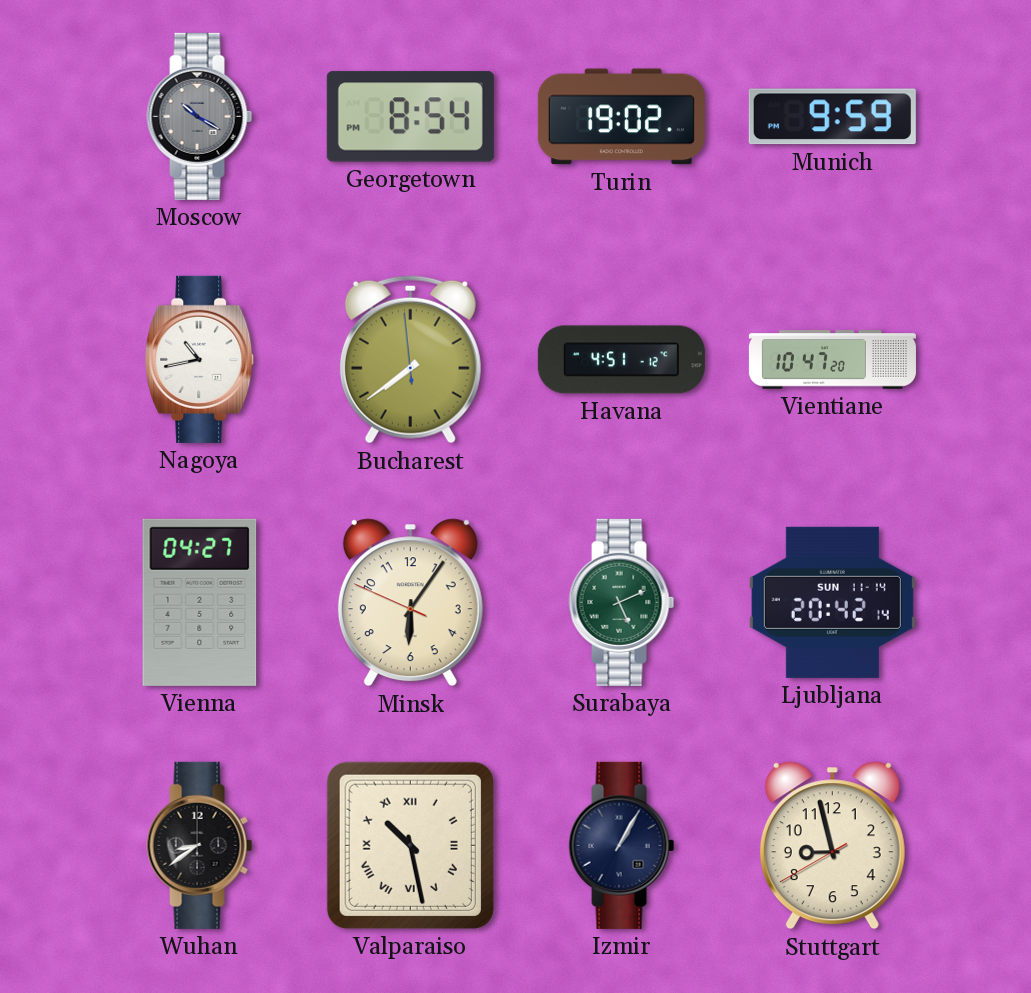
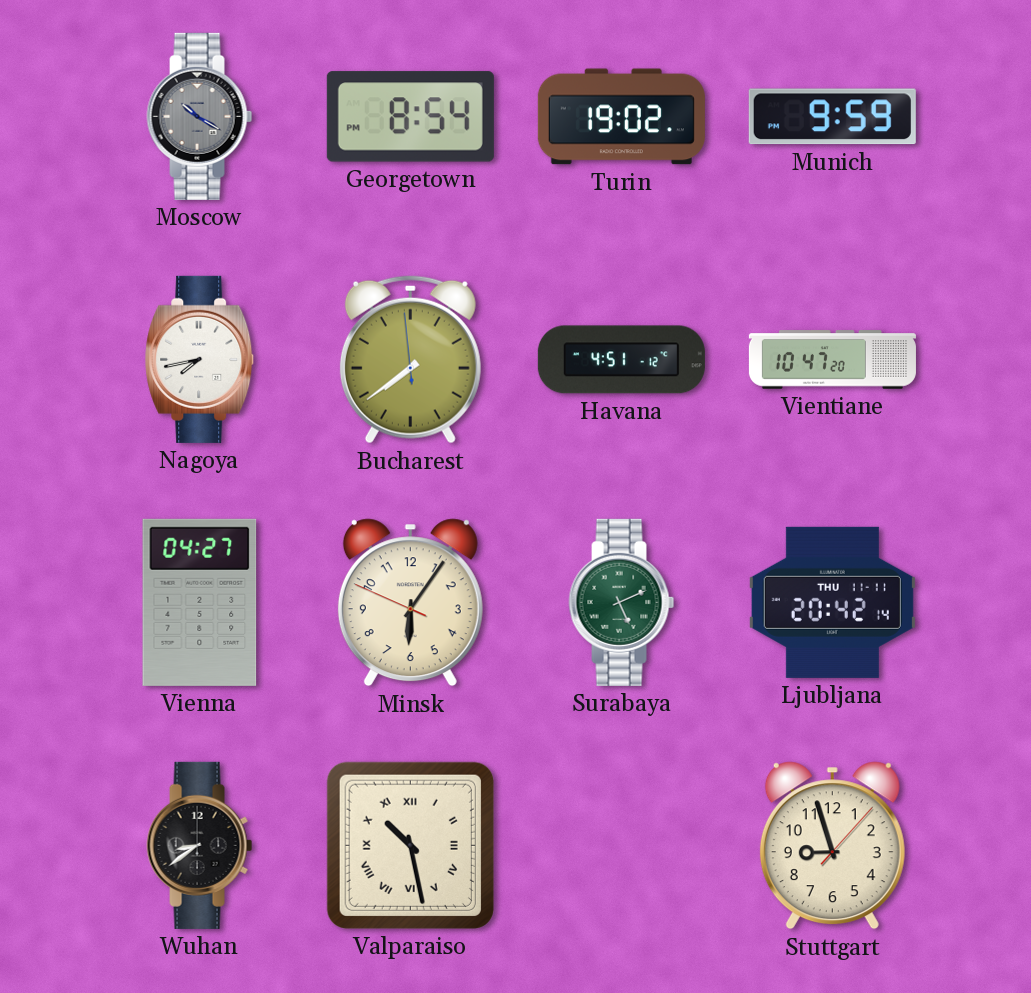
Nagoya: 10:43 -> 7:43
Ljubljana date: SUN 11-14 -> THU 11-11
Izmir: 1:05 -> none
Stuttgart: 8:57:40 -> 8:57:07
